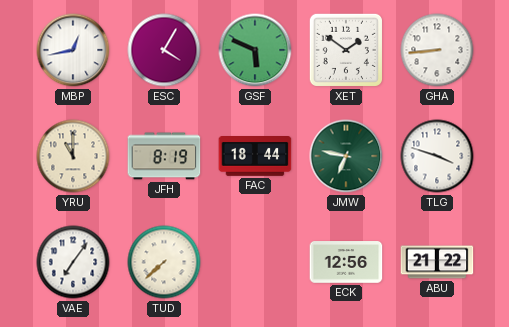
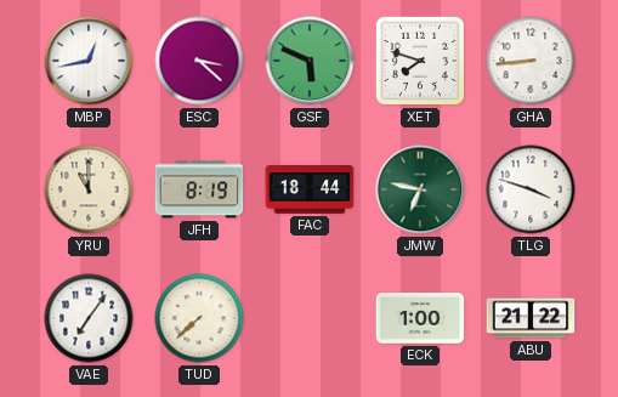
ESC: 4:05 -> 3:22
XET: 1:51 -> 7:48
ECK: 12:56 -> 1:00
